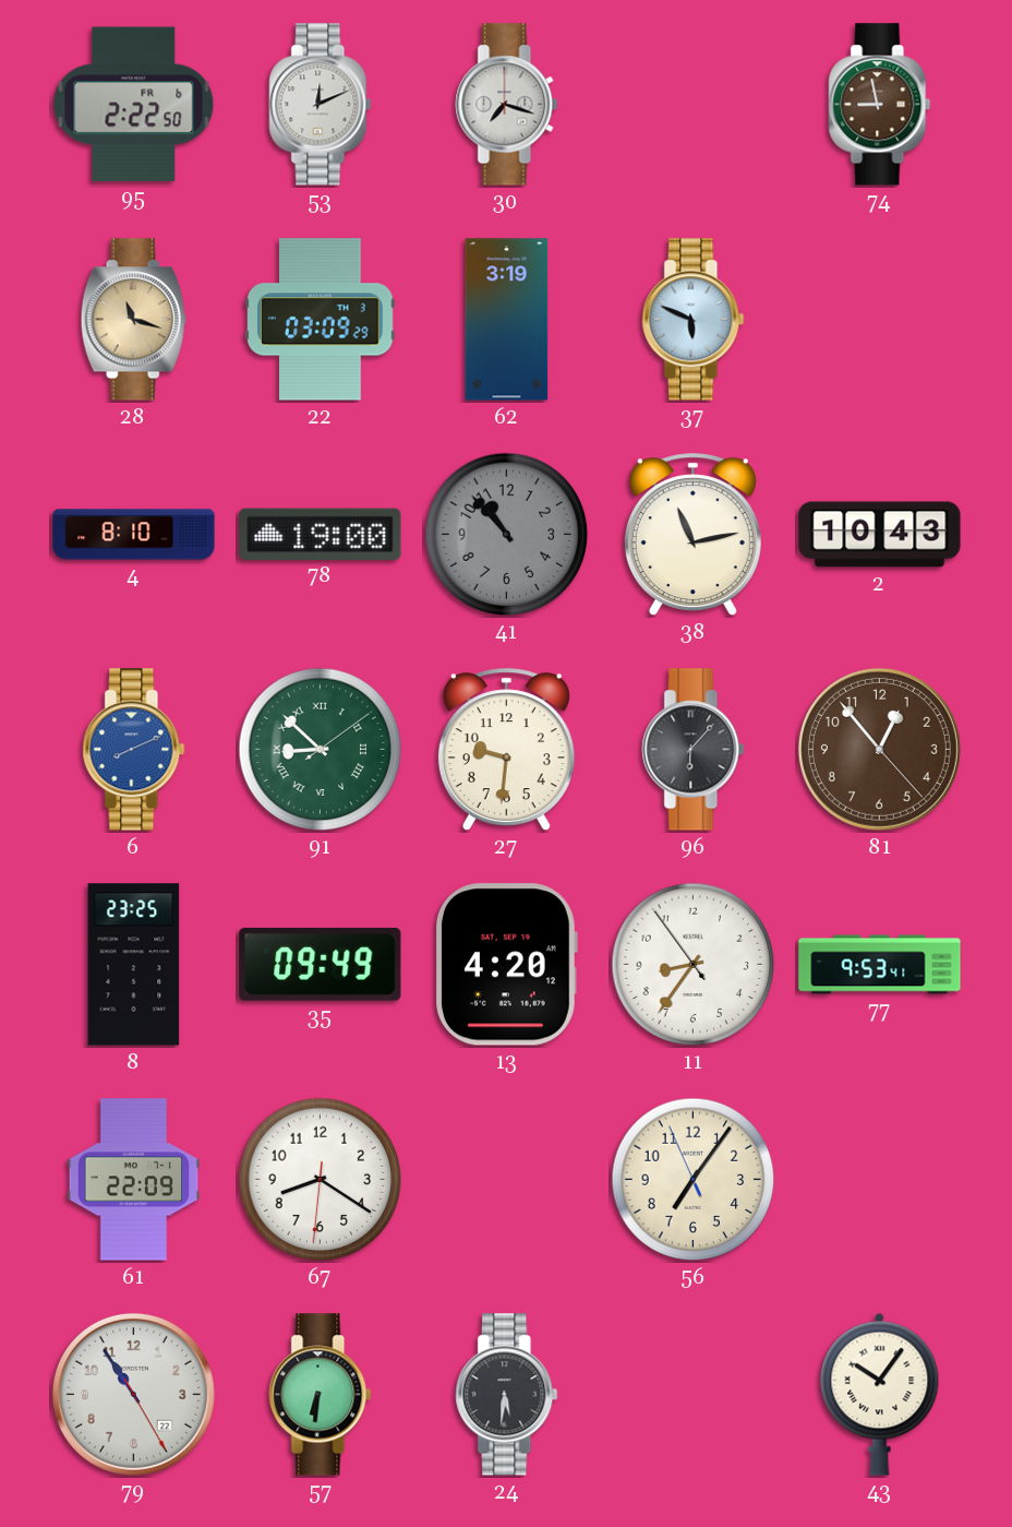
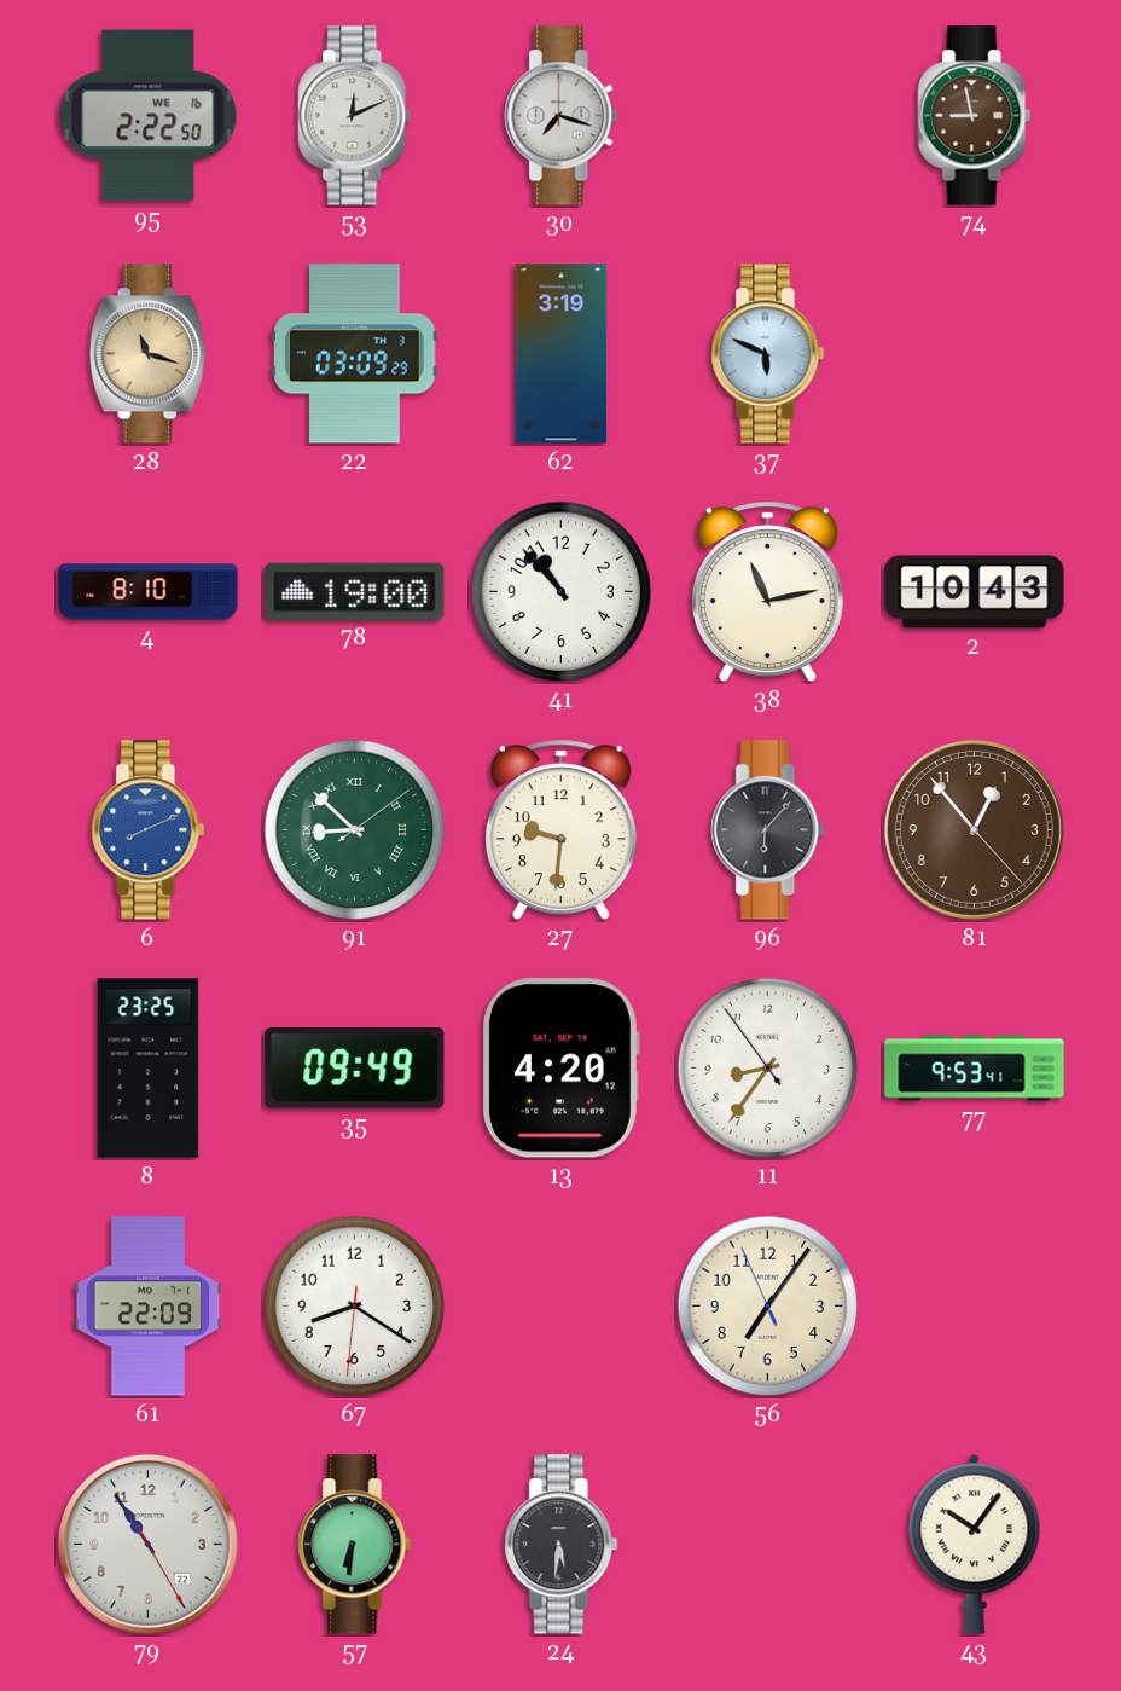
95 date: FR 6 -> WE 16
41 dial: grey -> white
